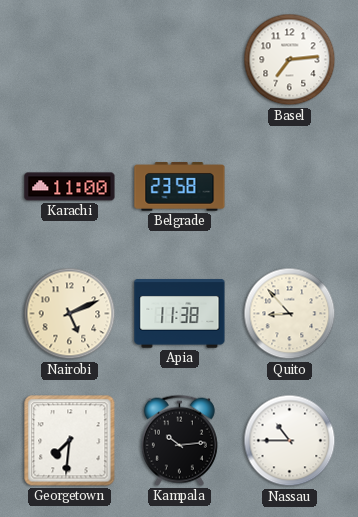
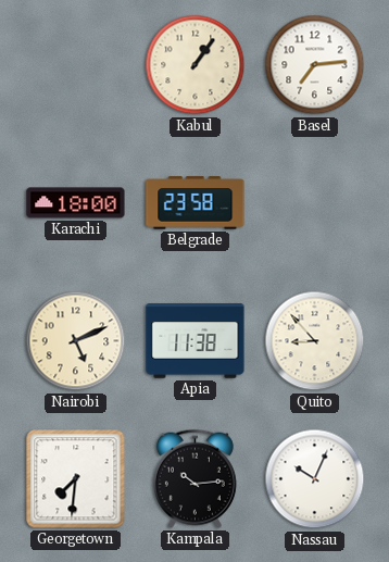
Kabul: none -> 1:06
Karachi: 11:00 -> 18:00
Nassau: 10:45 -> 10:04
